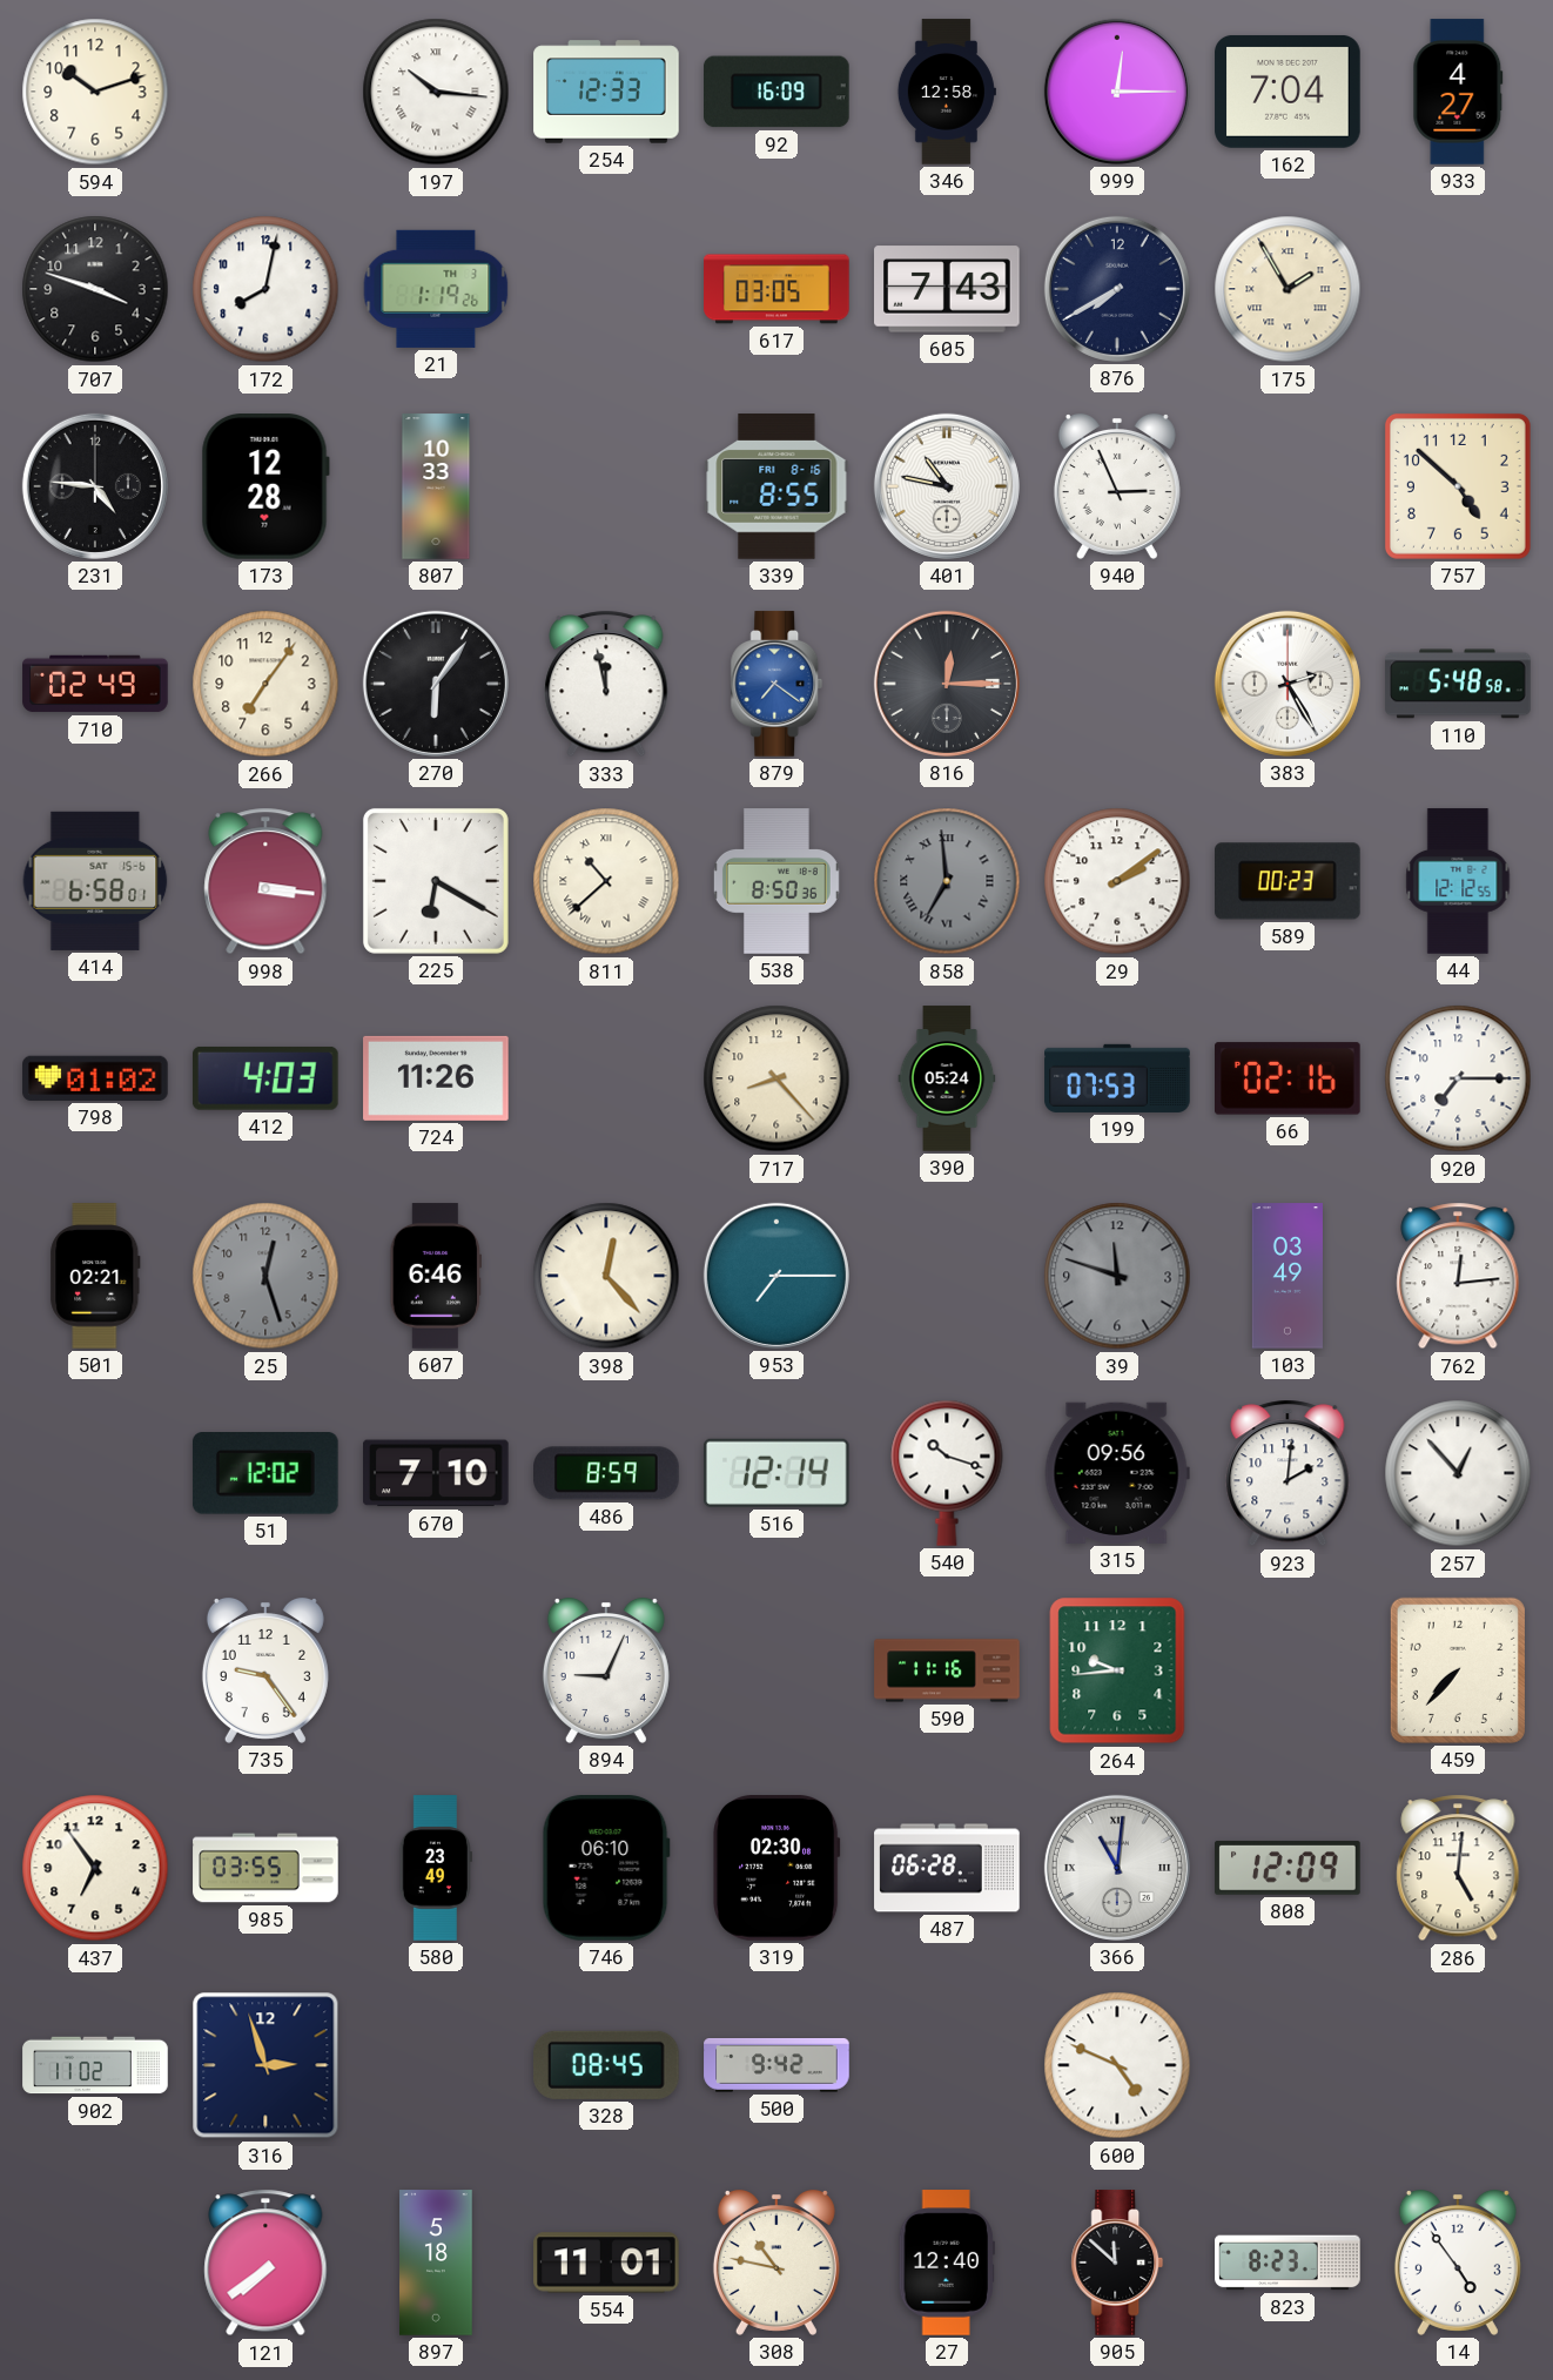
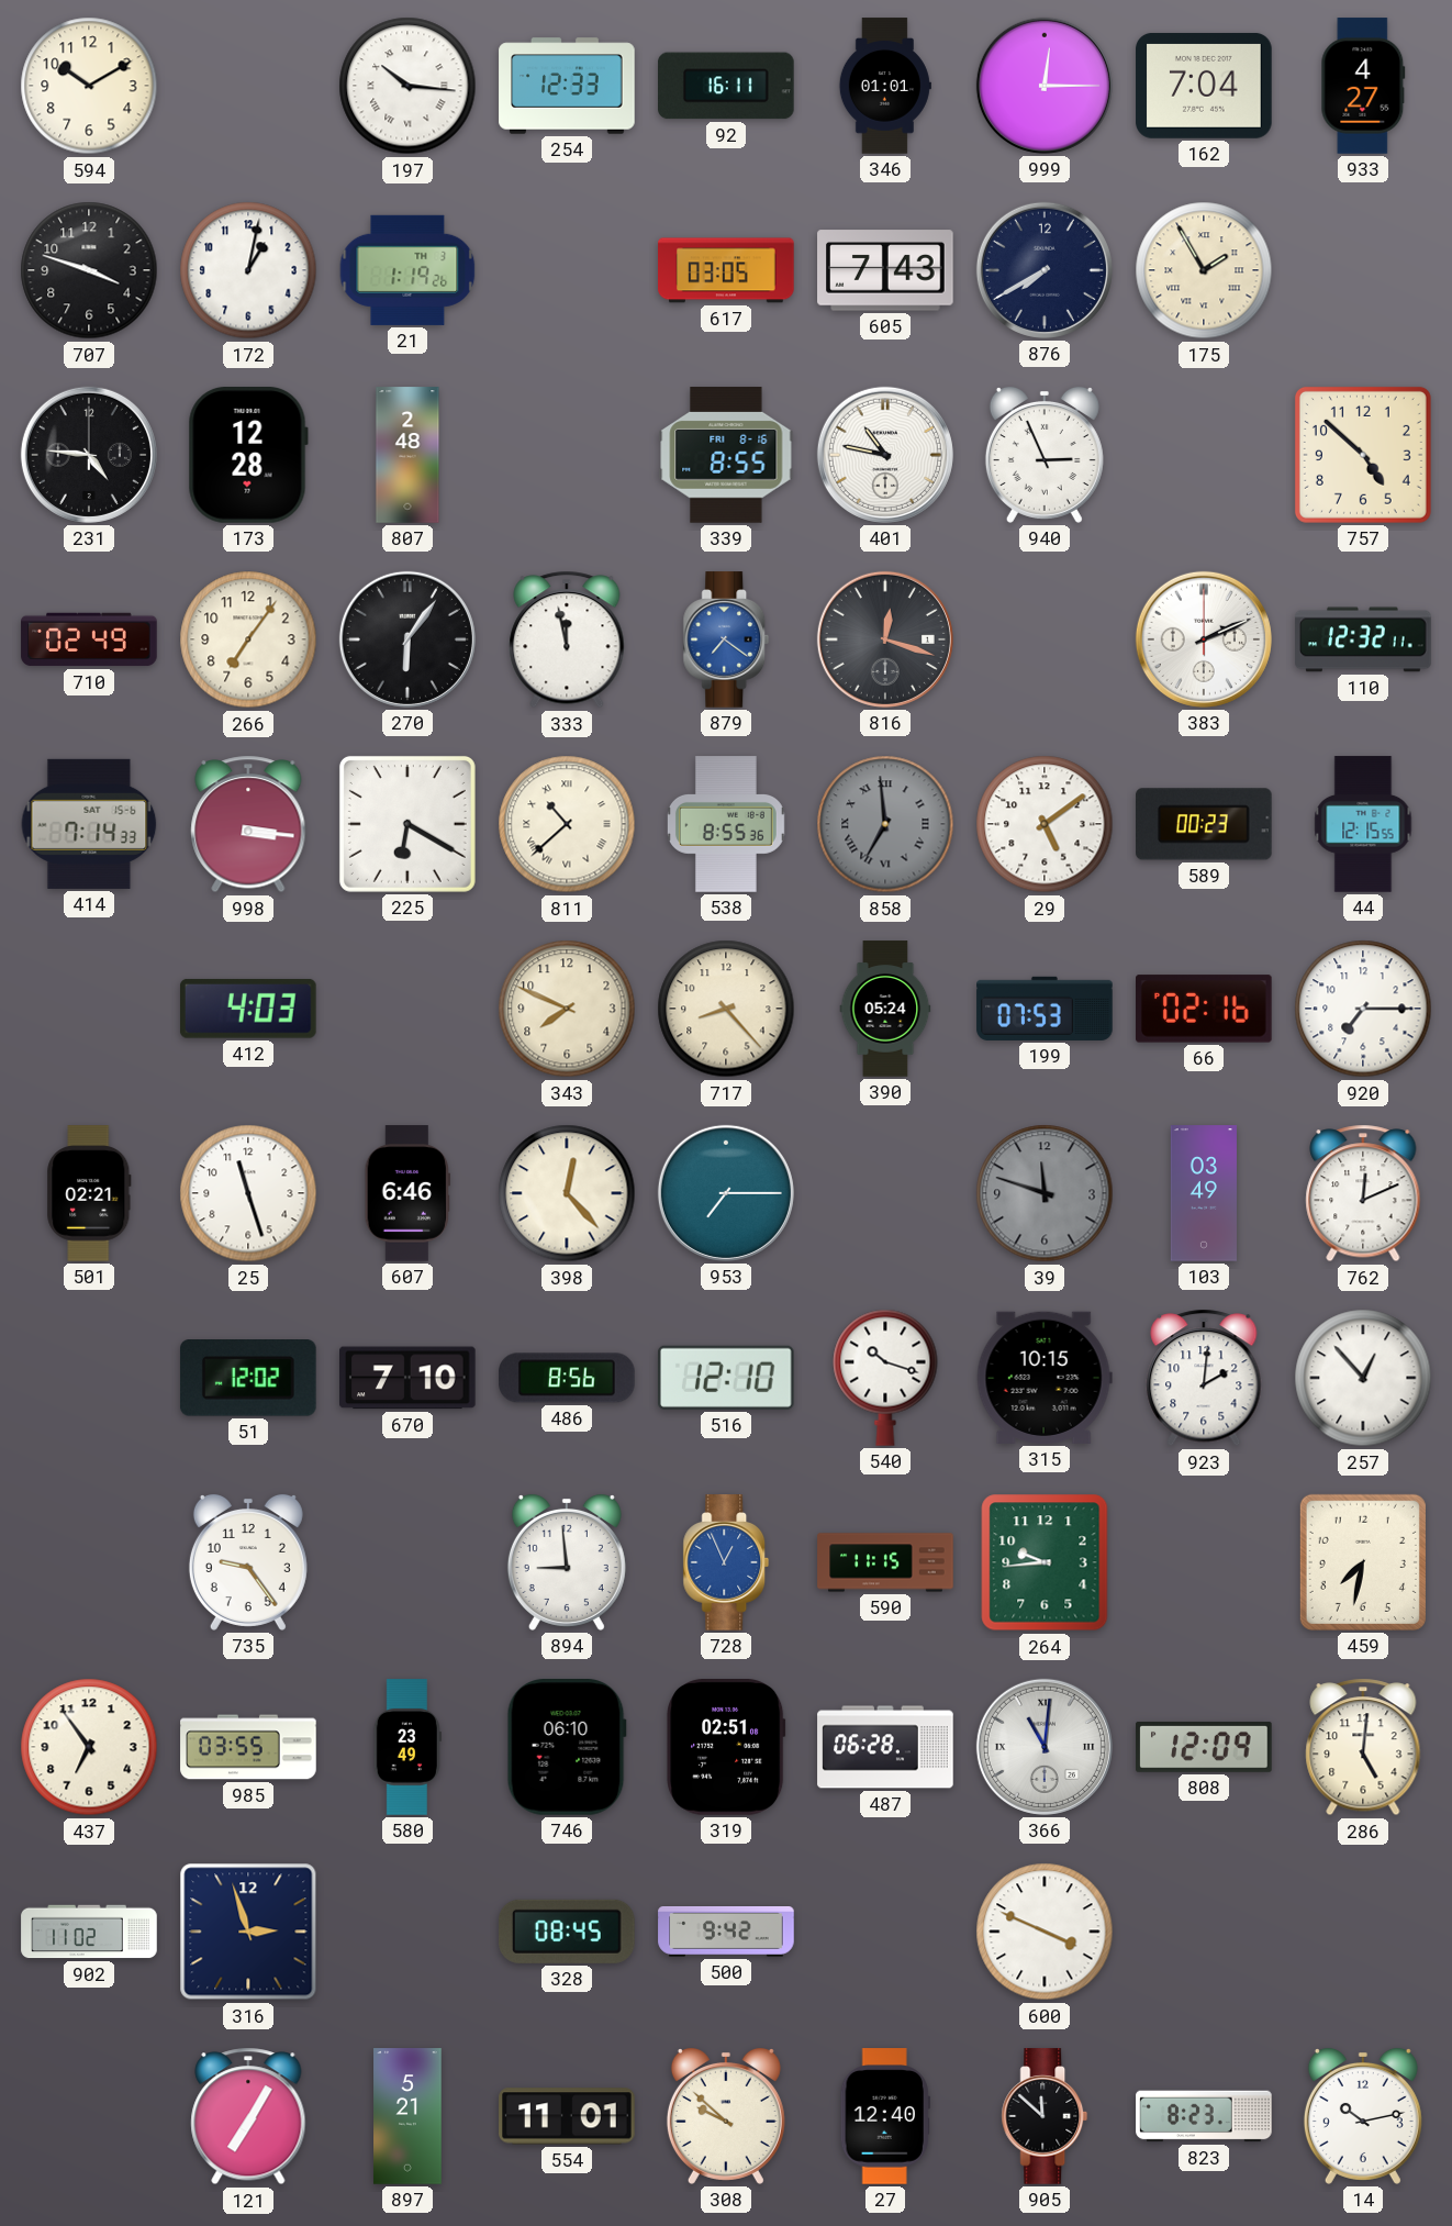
594: 10:12 -> 10:10
92: 16:09 -> 16:11
346: 12:58 -> 01:01
172: 8:02 -> 1:02
807: 10:33 -> 2:48
816: 12:15 -> 12:18
383: 2:25 -> 2:11
110: 5:48 -> 12:32
414: 6:58 -> 7:14
538: 8:50 -> 8:55
29: 2:09 -> 5:09
44: 12:12 -> 12:15
798: 01:02 -> none
724: 11:26 -> none
343: none -> 7:49
25: 12:27 -> 11:27
25 dial: grey -> white
762: 12:14 -> 12:11
486: 8:59 -> 8:56
516: 12:14 -> 12:10
315: 09:56 -> 10:15
894: 9:04 -> 8:59
728: none -> 12:56
590: 11:16 -> 11:15
459: 7:37 -> 7:32
319: 02:30 -> 02:51
600: 4:49 -> 3:49
121: 7:39 -> 7:05
897: 5:18 -> 5:21
308: 10:47 -> 9:52
14: 4:54 -> 10:13
